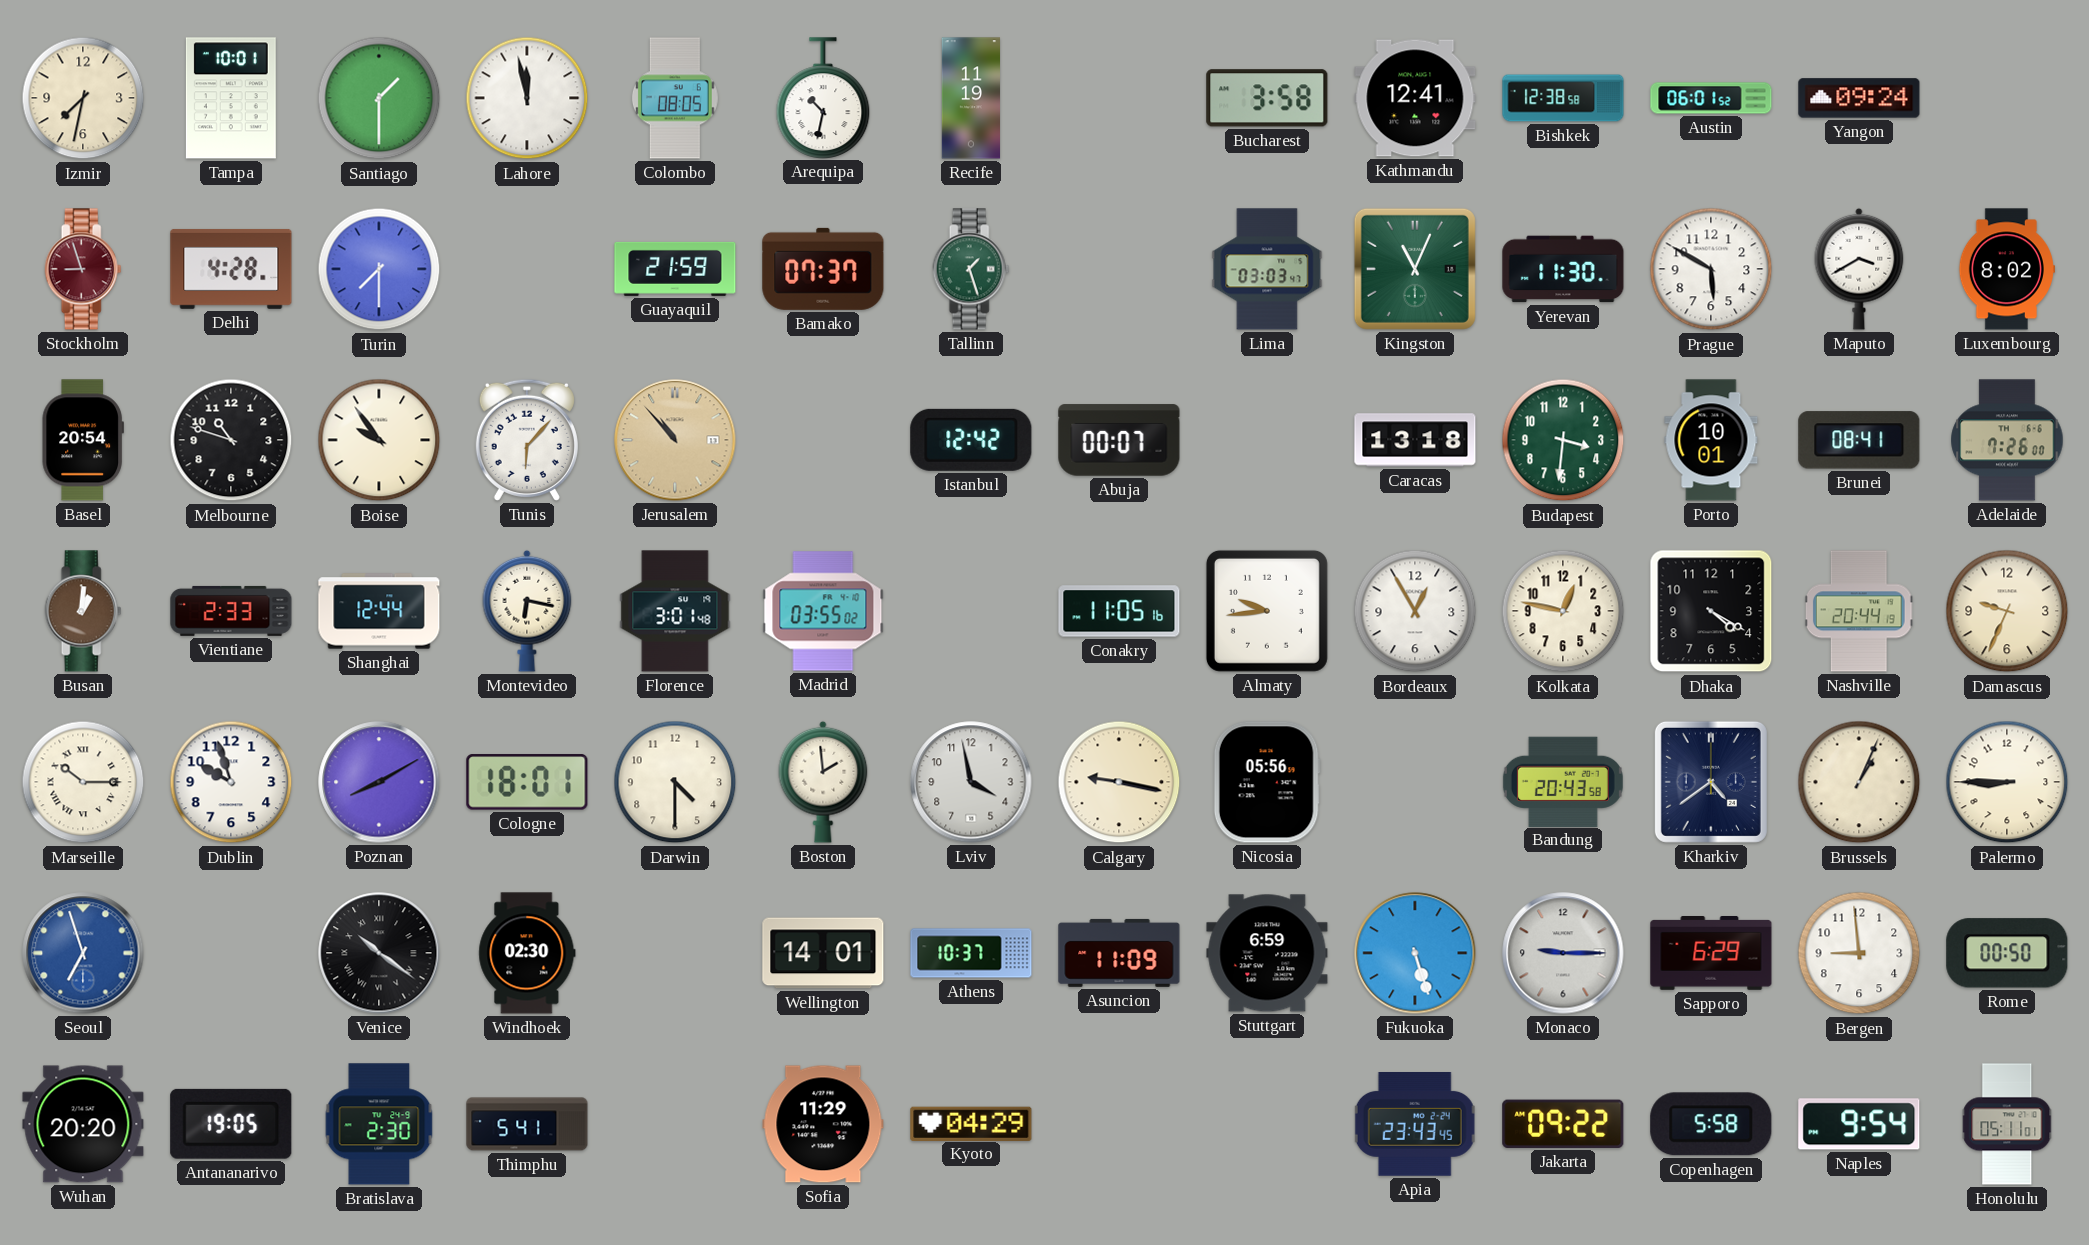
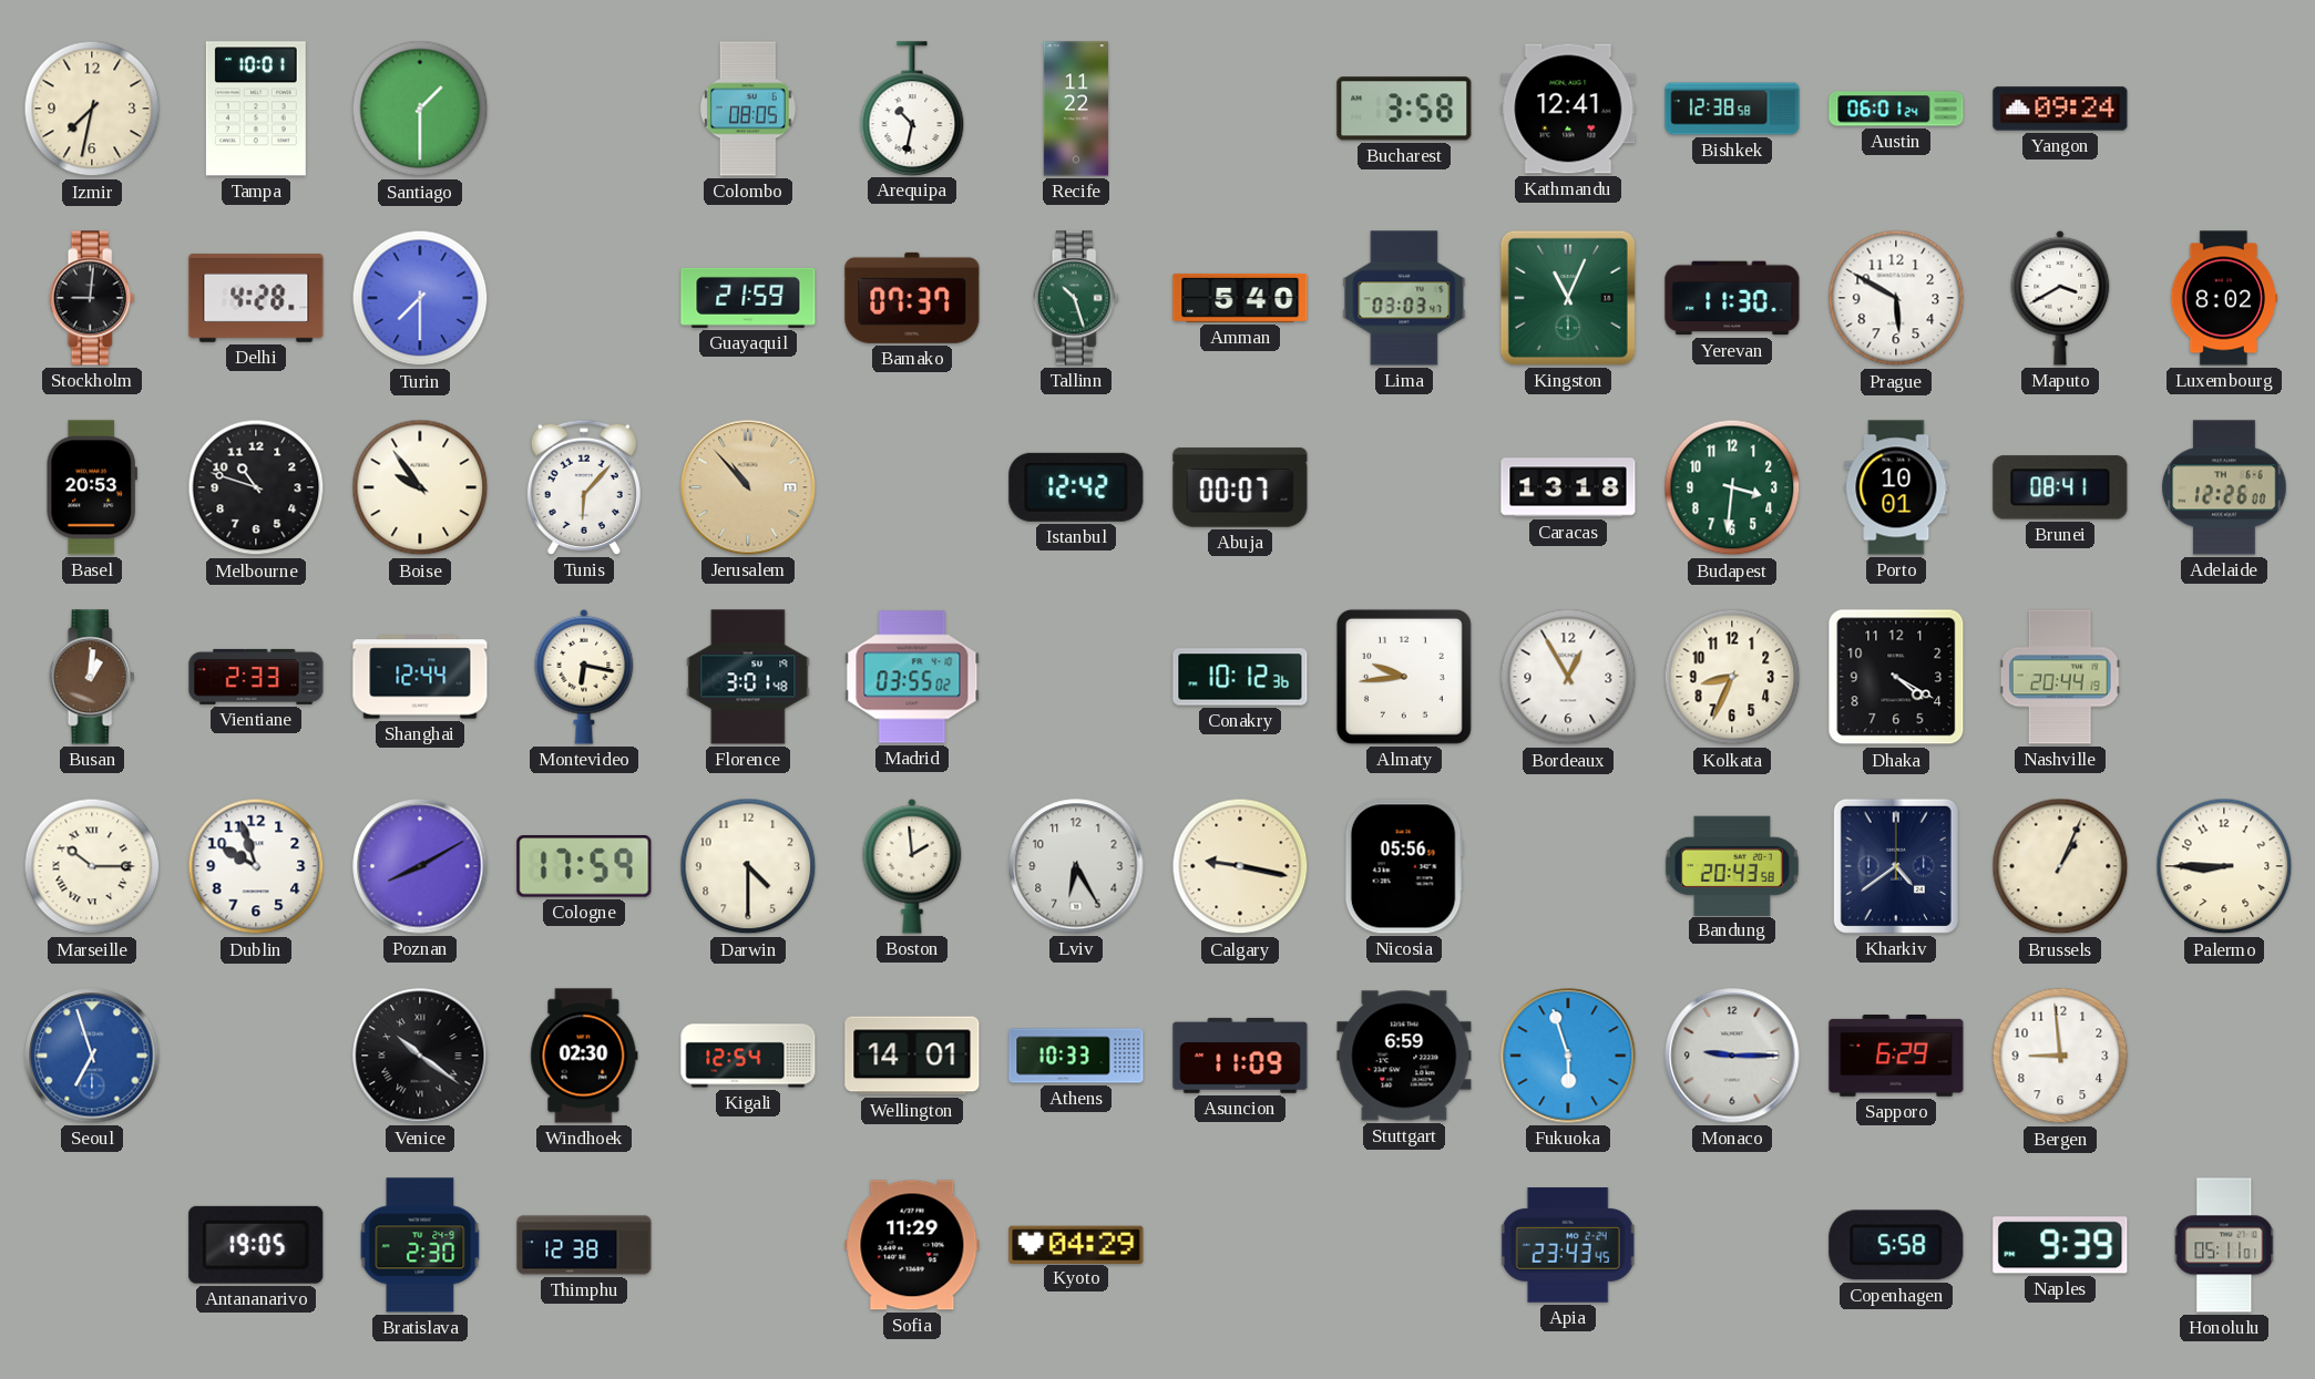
Lahore: 11:58 -> none
Recife: 11:19 -> 11:22
Austin: 06:01:52 -> 06:01:24
Stockholm: 8:57 -> 9:01
Stockholm dial: burgundy -> black
Tallinn: 1:27 -> 10:27
Amman: none -> 5:40
Basel: 20:54 -> 20:53
Adelaide: 7:26 -> 12:26
Conakry: 11:05 -> 10:12
Kolkata: 12:47 -> 8:34
Damascus: 9:34 -> none
Cologne: 18:01 -> 17:59
Lviv: 3:58 -> 6:25
Kigali: none -> 12:54
Athens: 10:37 -> 10:33
Fukuoka: 5:27 -> 5:57
Rome: 00:50 -> none
Wuhan: 20:20 -> none
Thimphu: 5:41 -> 12:38
Jakarta: 09:22 -> none
Naples: 9:54 -> 9:39
